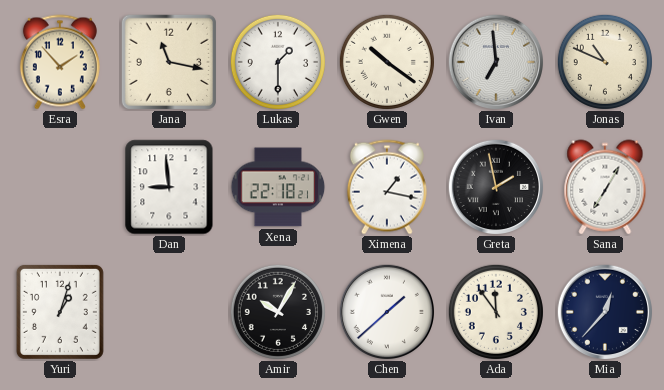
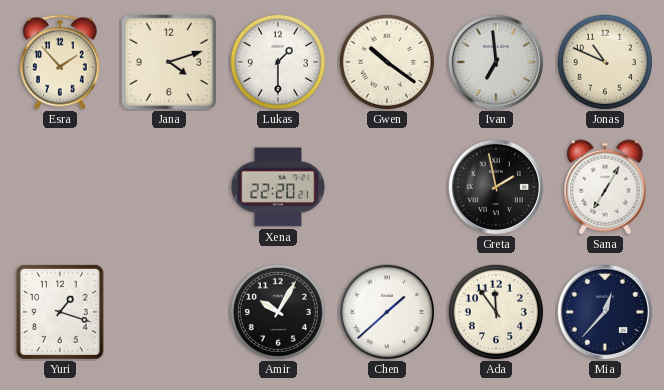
Jana: 11:17 -> 4:12
Dan: 8:59 -> none
Xena: 22:18 -> 22:20
Ximena: 1:17 -> none
Yuri: 1:03 -> 1:18
